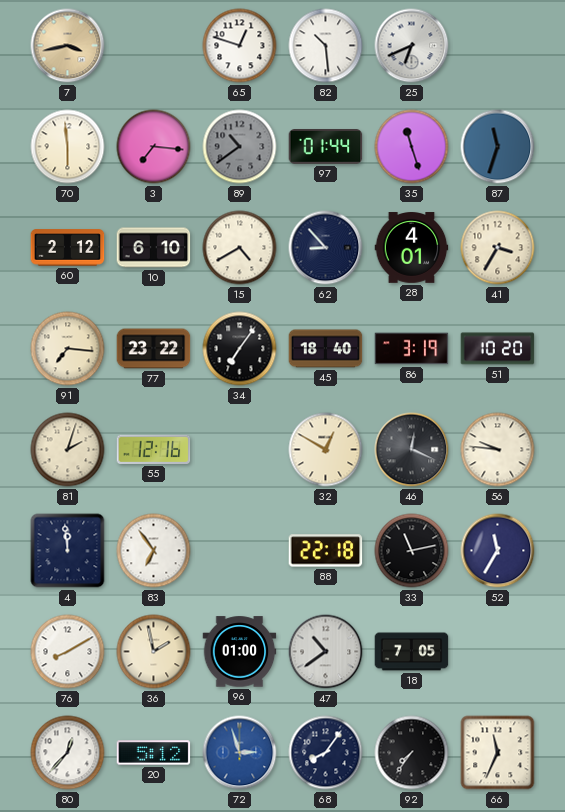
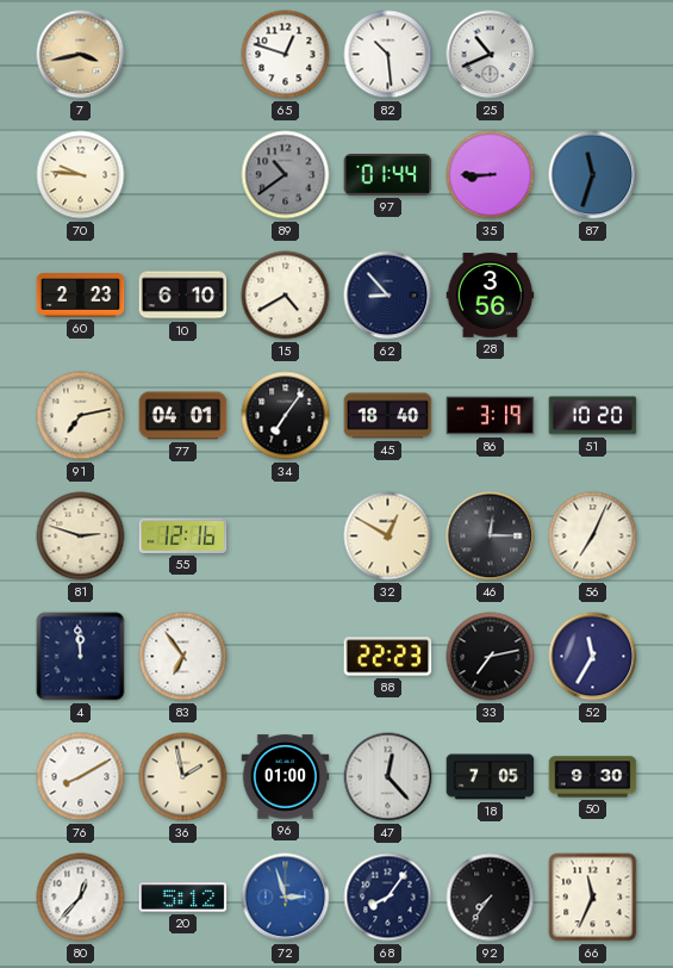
25: 6:41 -> 10:41
70: 5:59 -> 9:46
3: 7:16 -> none
35: 11:27 -> 8:45
60: 2:12 -> 2:23
28: 4:01 -> 3:56
41: 3:35 -> none
91: 7:16 -> 7:13
77: 23:22 -> 04:01
81: 2:03 -> 2:48
46: 12:19 -> 12:15
56: 9:46 -> 7:04
88: 22:18 -> 22:23
33: 11:13 -> 7:13
47: 10:39 -> 12:23
50: none -> 9:30
